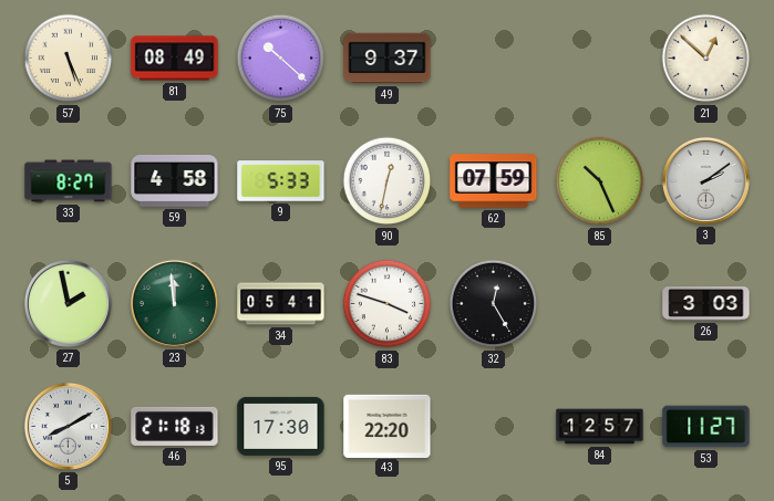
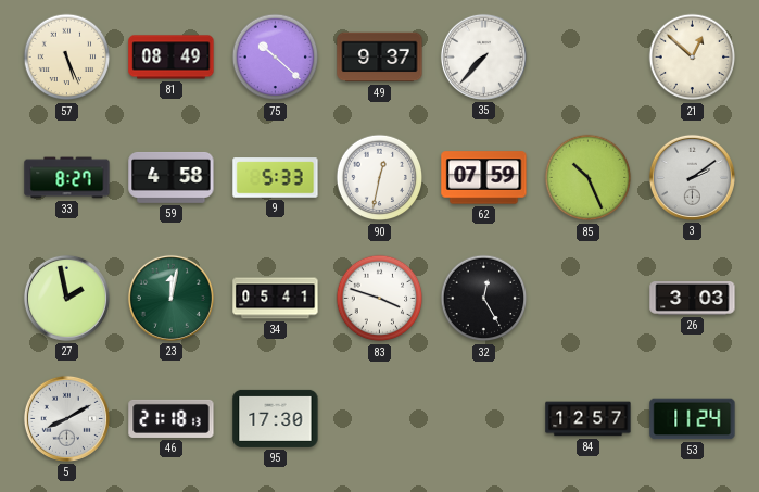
35: none -> 7:37
23: 11:59 -> 12:02
43: 22:20 -> none
53: 11:27 -> 11:24
